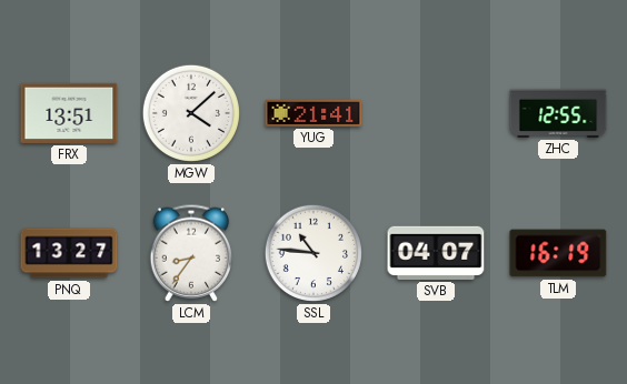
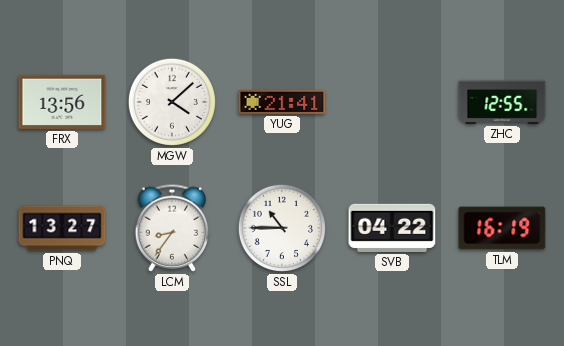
FRX: 13:51 -> 13:56
SSL: 10:46 -> 10:45
SVB: 04:07 -> 04:22
